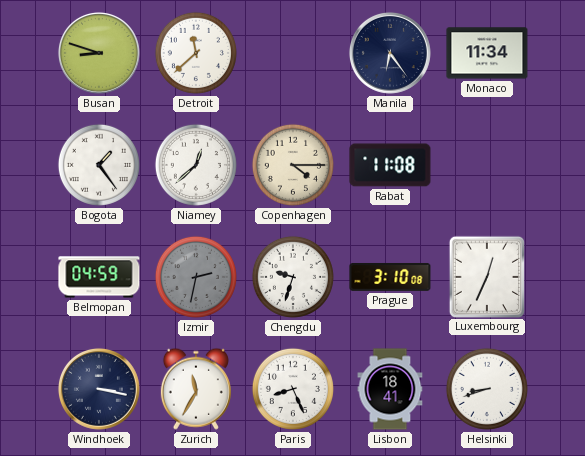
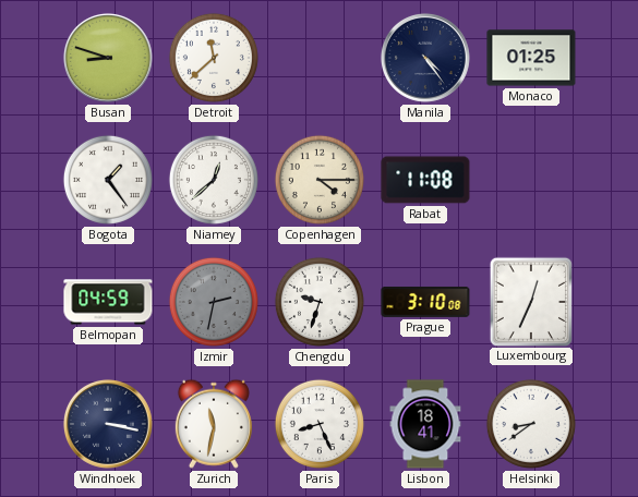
Manila: 6:24 -> 4:24
Monaco: 11:34 -> 01:25
Zurich: 11:35 -> 11:32
Helsinki: 8:42 -> 8:39
